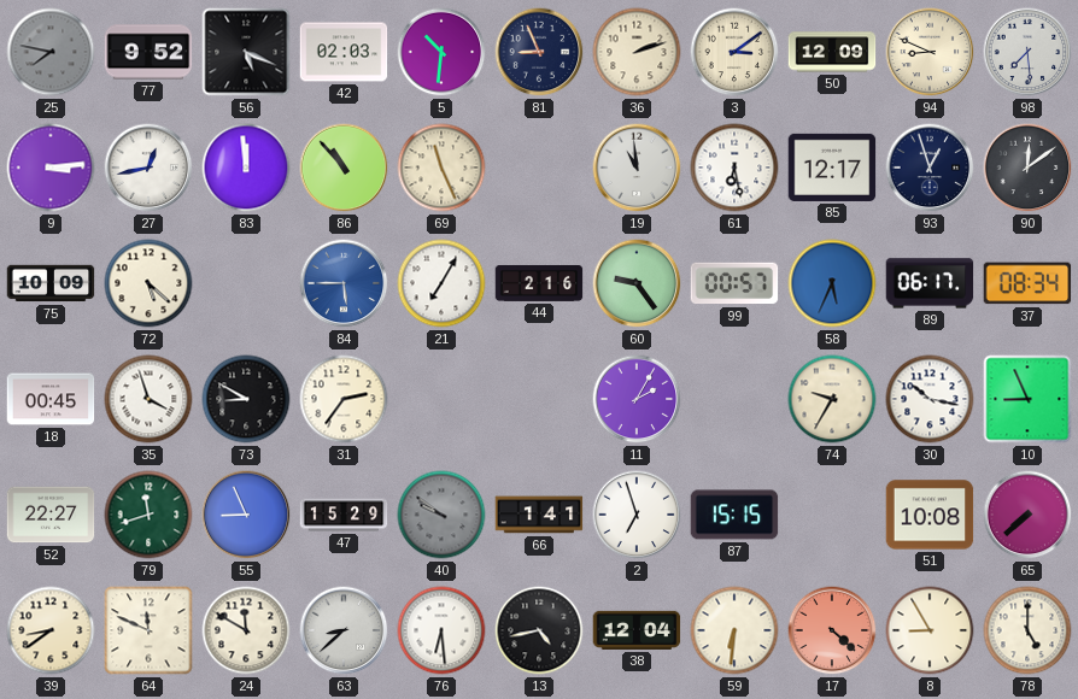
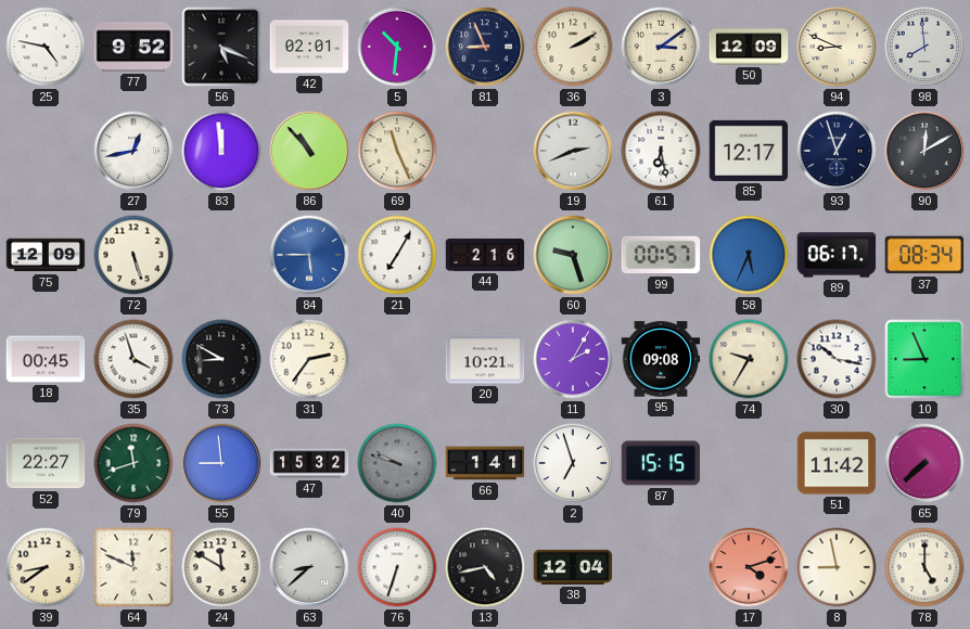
25: 7:47 -> 4:47
25 dial: grey -> white
42: 02:03 -> 02:01
36: 2:12 -> 2:10
98: 7:29 -> 7:59
9: 3:14 -> none
19: 10:59 -> 2:41
90: 12:09 -> 12:10
75: 10:09 -> 12:09
72: 5:22 -> 5:27
60: 9:24 -> 9:27
20: none -> 10:21
95: none -> 09:08
55: 8:56 -> 8:59
47: 15:29 -> 15:32
40: 9:51 -> 9:48
51: 10:08 -> 11:42
76: 6:29 -> 6:33
59: 6:31 -> none
17: 4:22 -> 4:12
8: 8:55 -> 8:58
